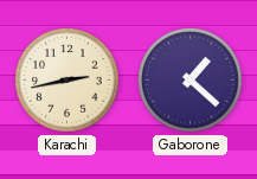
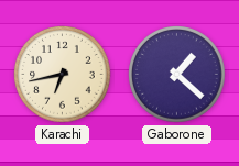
Karachi: 2:43 -> 6:43
